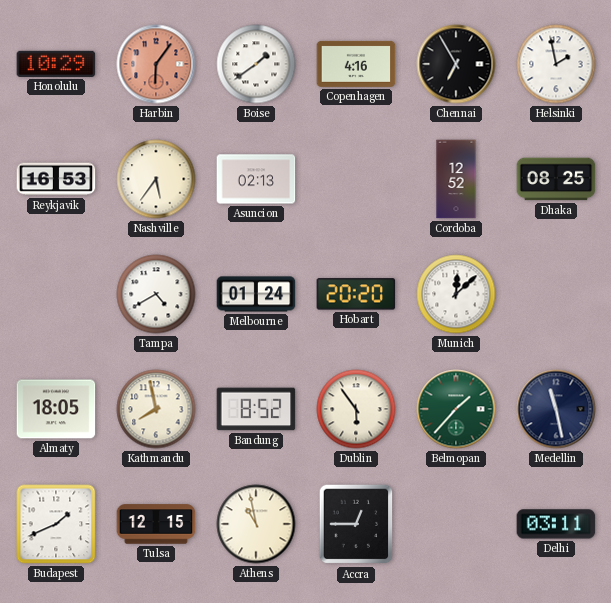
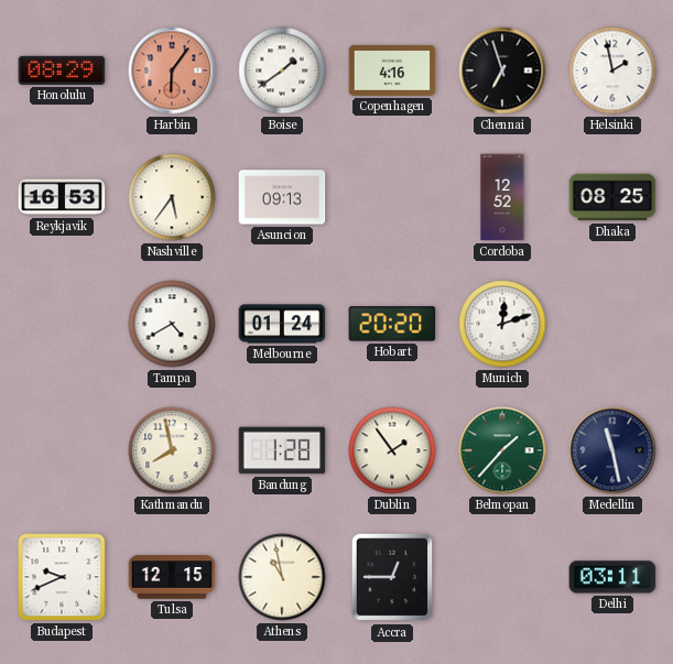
Honolulu: 10:29 -> 08:29
Chennai: 6:55 -> 6:57
Asuncion: 02:13 -> 09:13
Munich: 12:08 -> 12:12
Almaty: 18:05 -> none
Bandung: 8:52 -> 1:28
Dublin: 5:54 -> 1:54
Budapest: 1:41 -> 9:41
